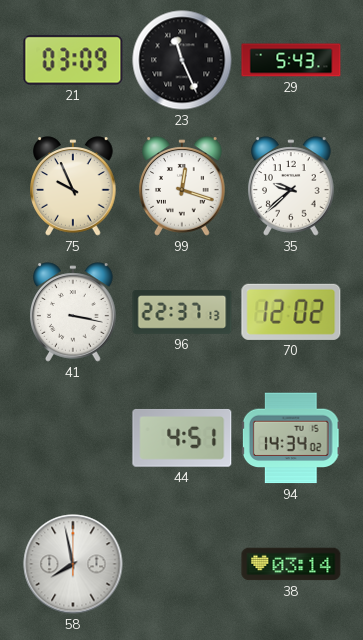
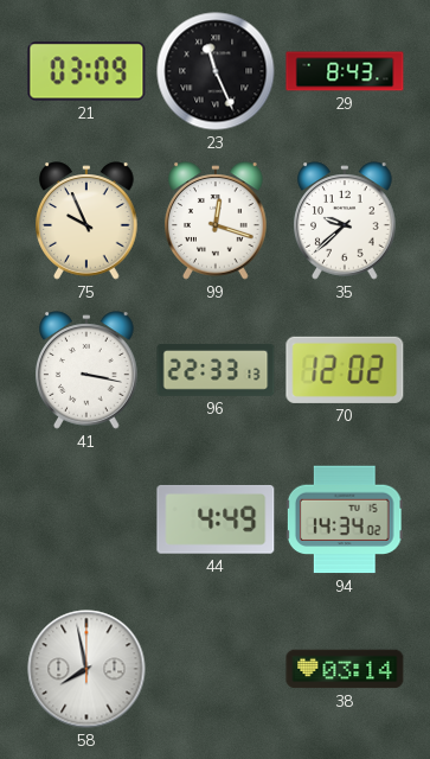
29: 5:43 -> 8:43
96: 22:37 -> 22:33
44: 4:51 -> 4:49
